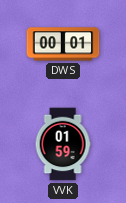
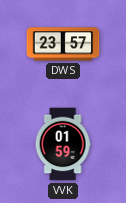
DWS: 00:01 -> 23:57
